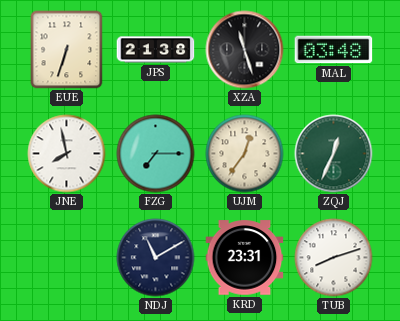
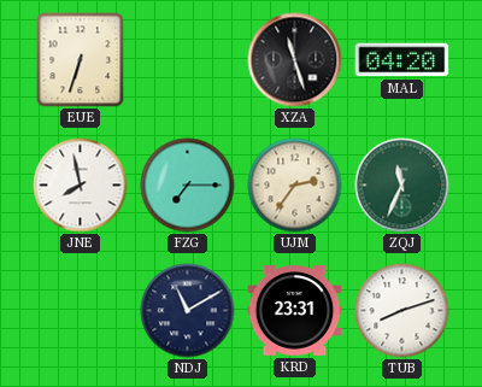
JPS: 21:38 -> none
MAL: 03:48 -> 04:20
UJM: 12:36 -> 2:36
ZQJ: 12:34 -> 11:34
